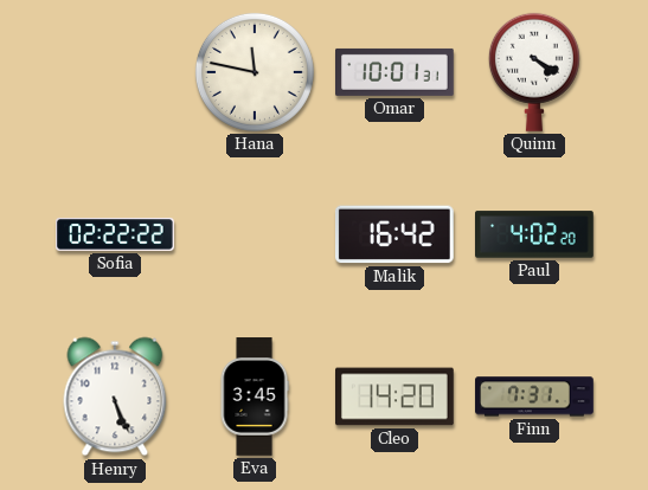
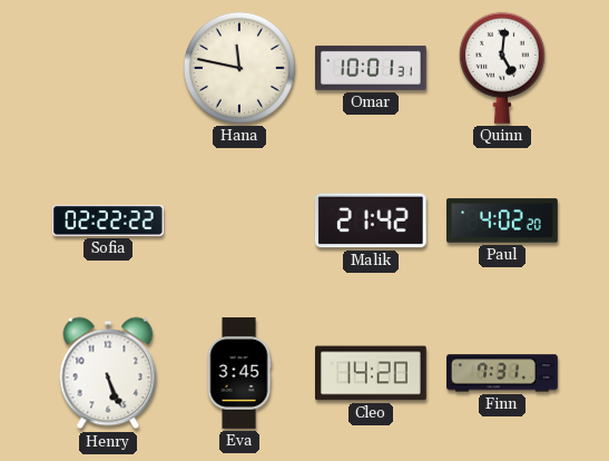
Quinn: 4:20 -> 5:01
Malik: 16:42 -> 21:42
